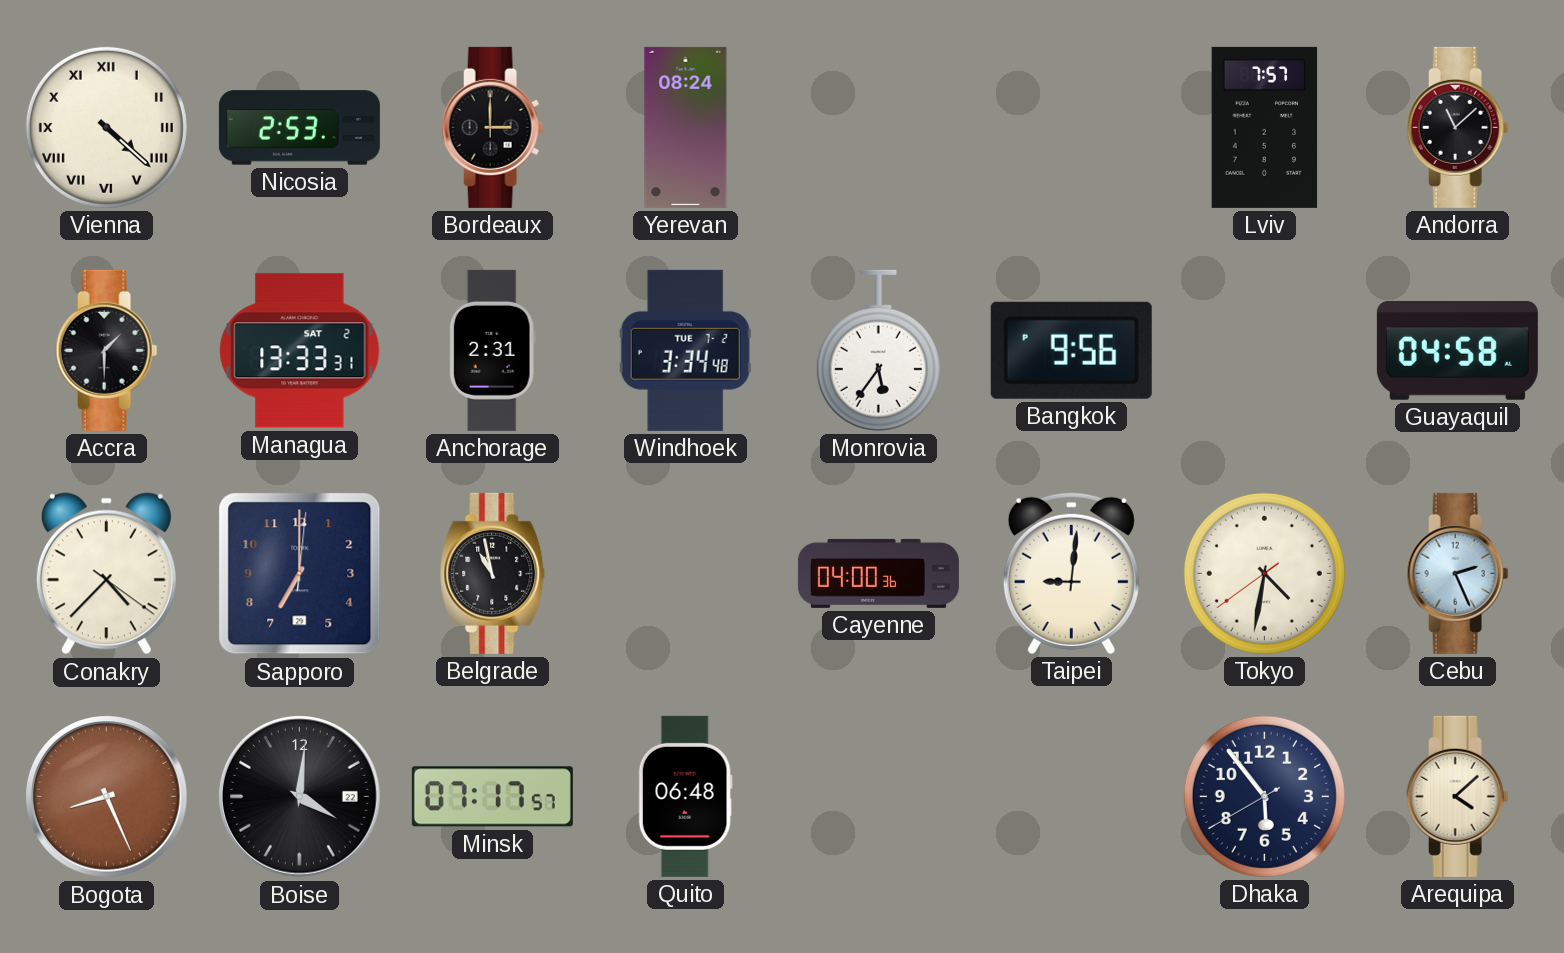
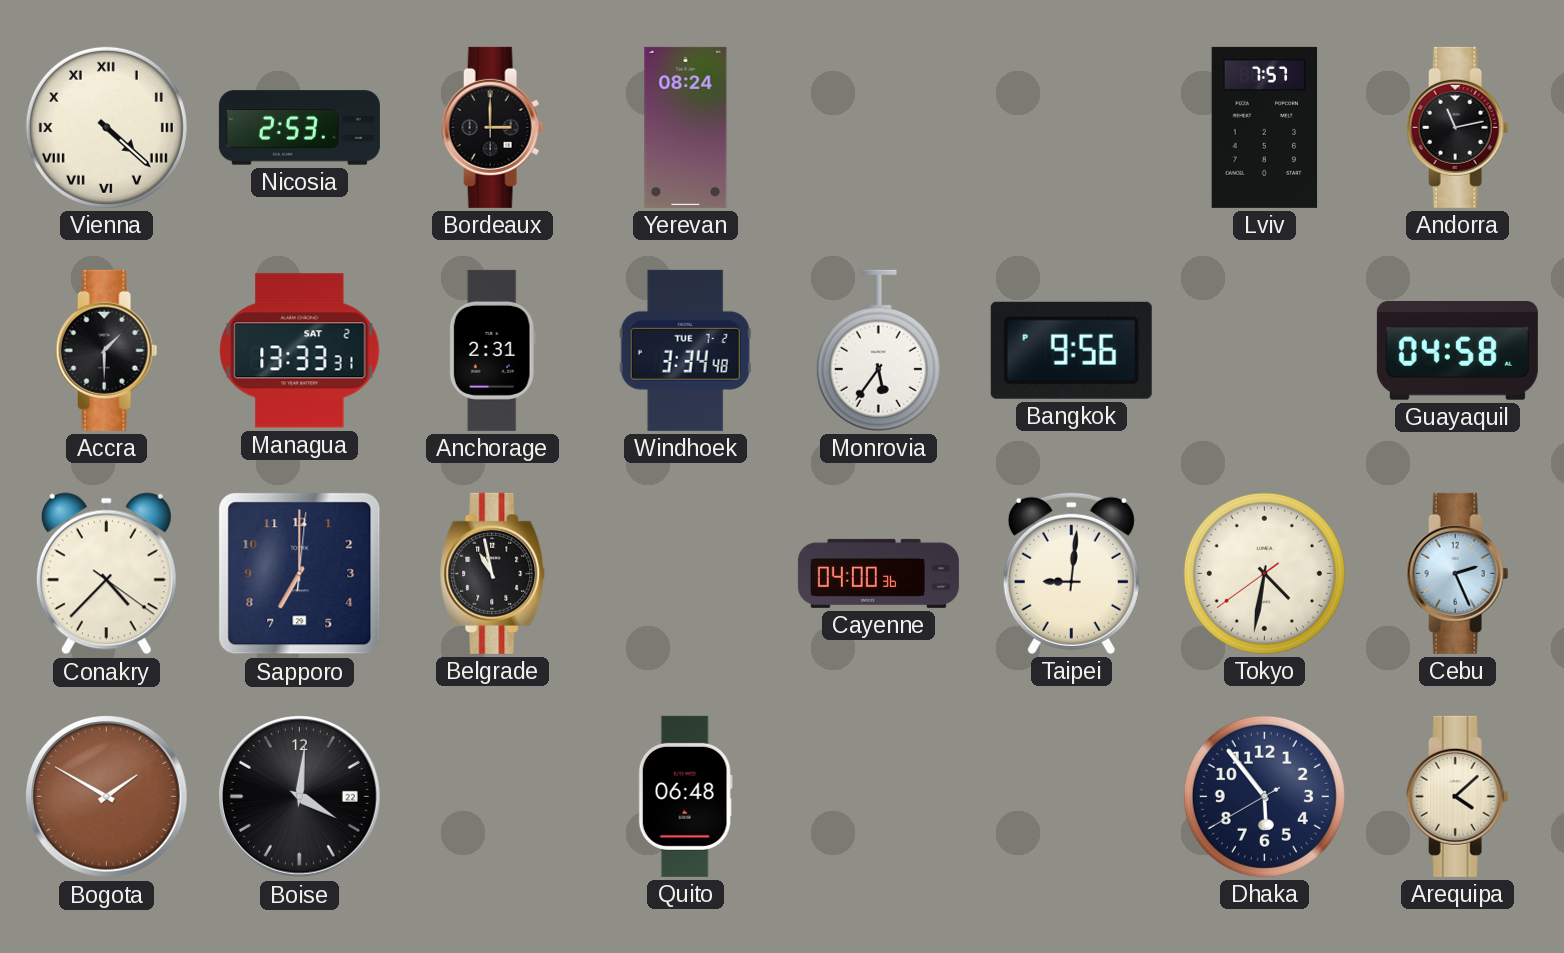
Andorra: 11:08 -> 11:13
Bogota: 8:26 -> 1:50
Minsk: 07:17 -> none
